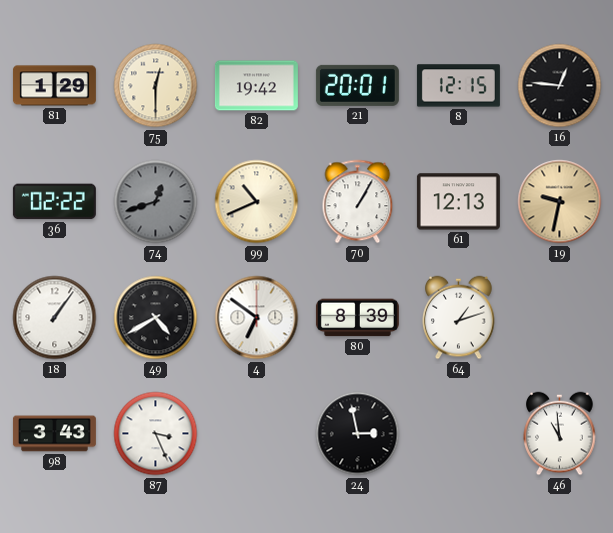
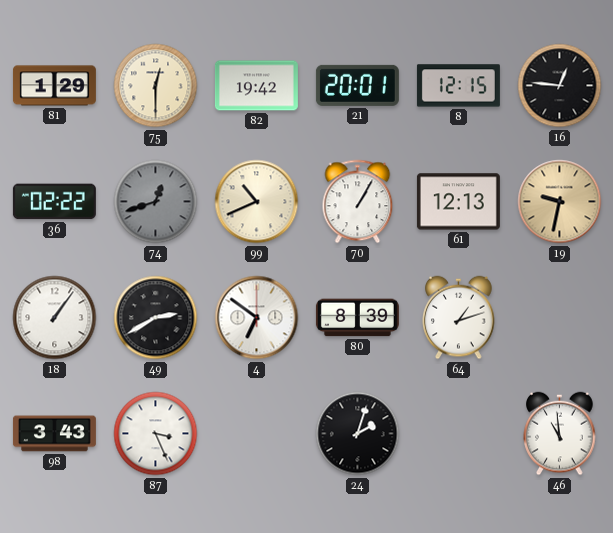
49: 4:40 -> 2:40
24: 2:58 -> 2:03
